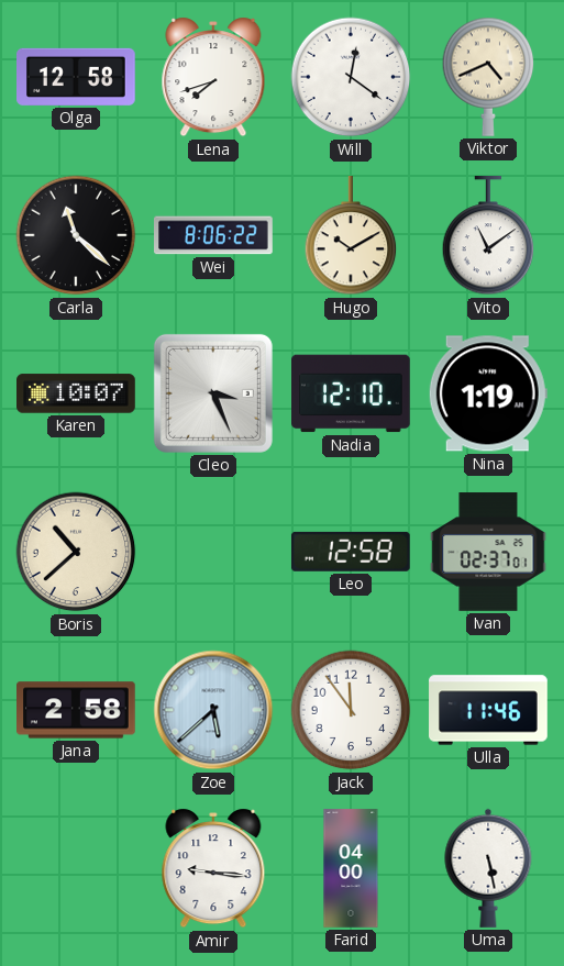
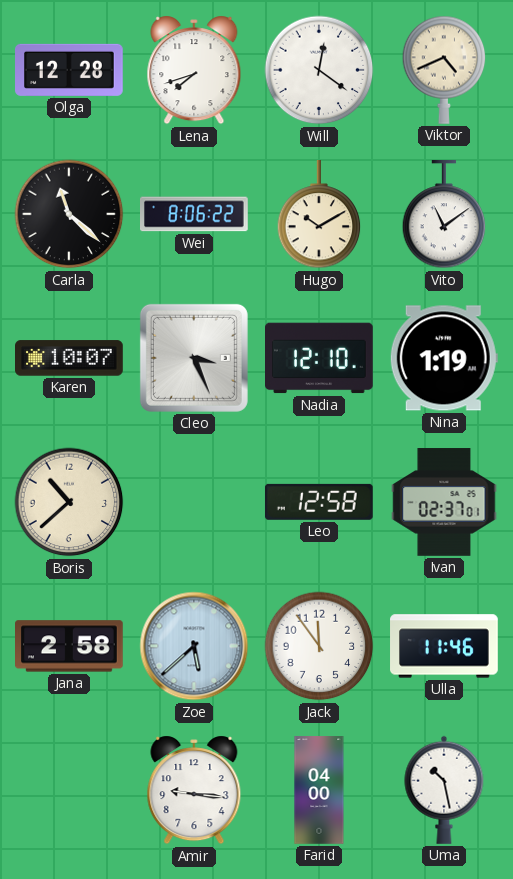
Olga: 12:58 -> 12:28
Uma: 5:28 -> 10:28
